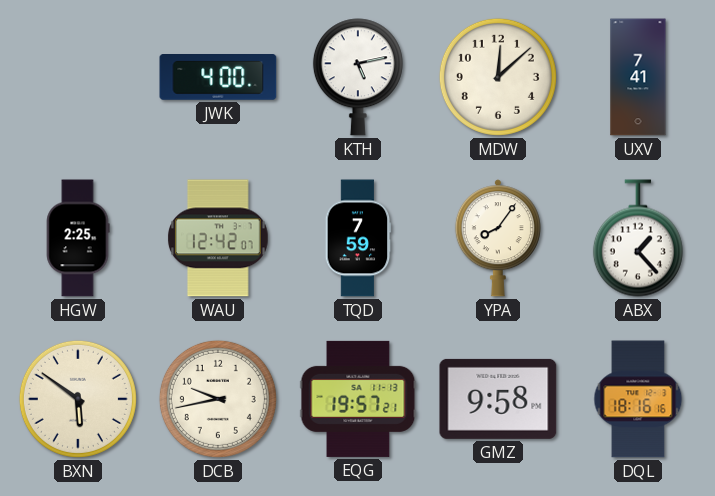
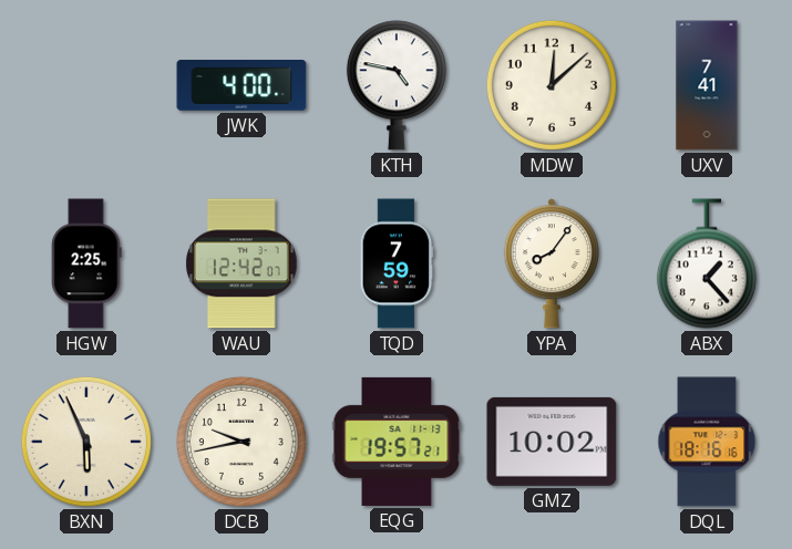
KTH: 5:13 -> 4:47
BXN: 5:51 -> 5:56
GMZ: 9:58 -> 10:02
